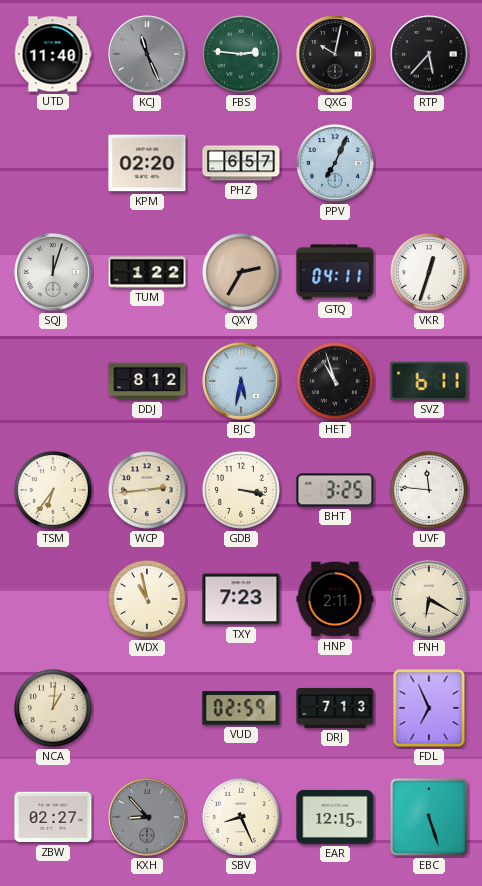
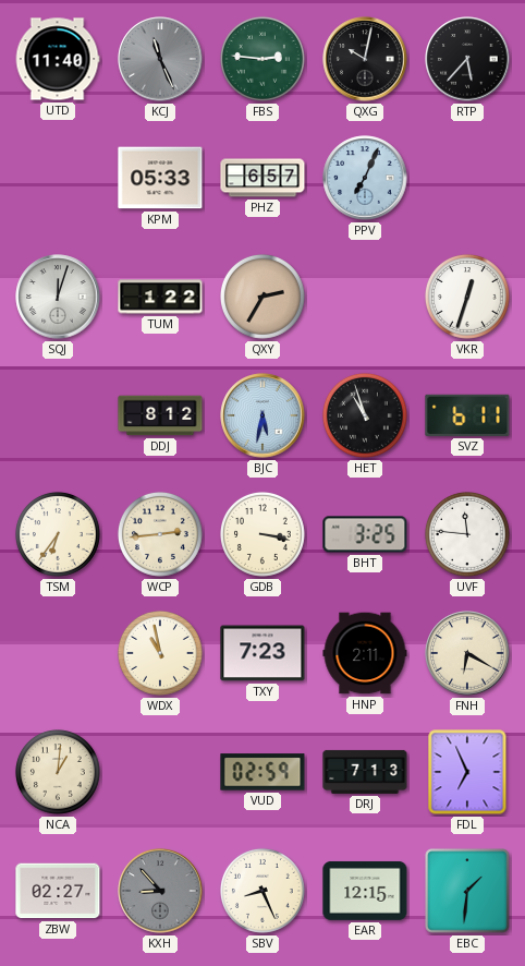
KPM: 02:20 -> 05:33
GTQ: 04:11 -> none
EBC: 5:27 -> 1:31
